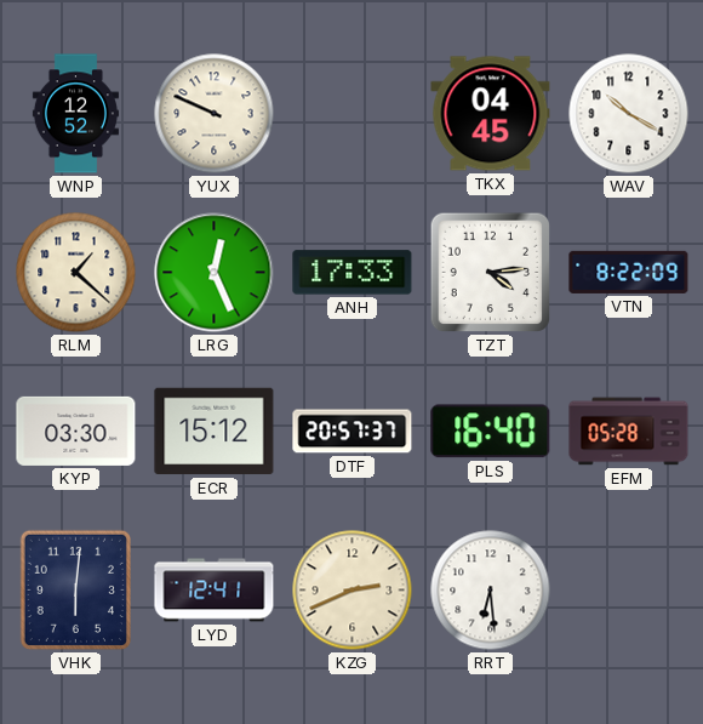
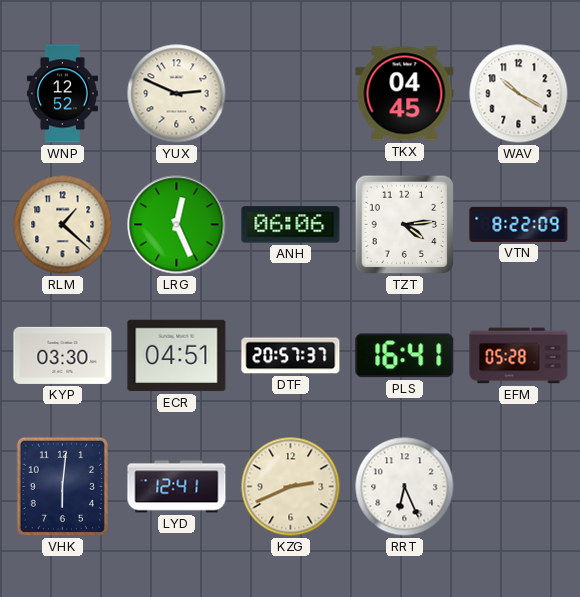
YUX: 9:49 -> 2:49
ANH: 17:33 -> 06:06
ECR: 15:12 -> 04:51
PLS: 16:40 -> 16:41
RRT: 6:29 -> 6:26
